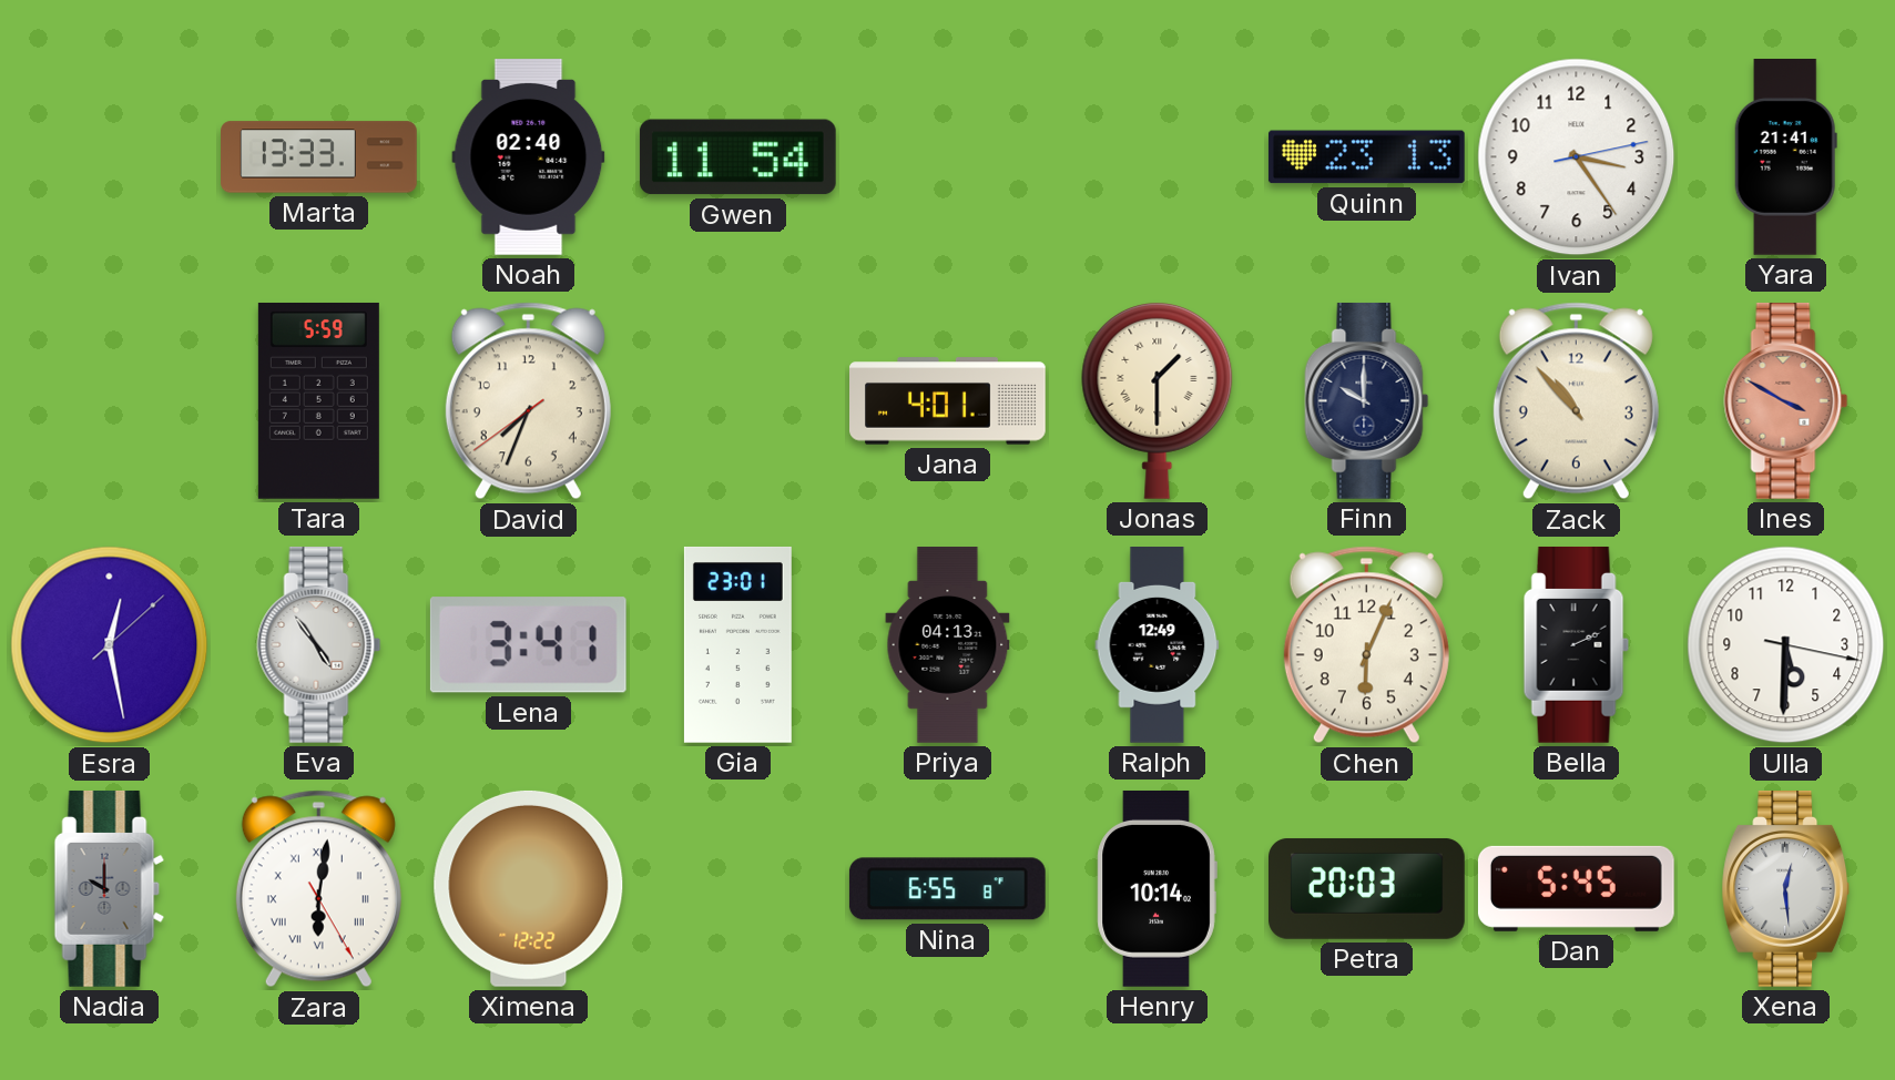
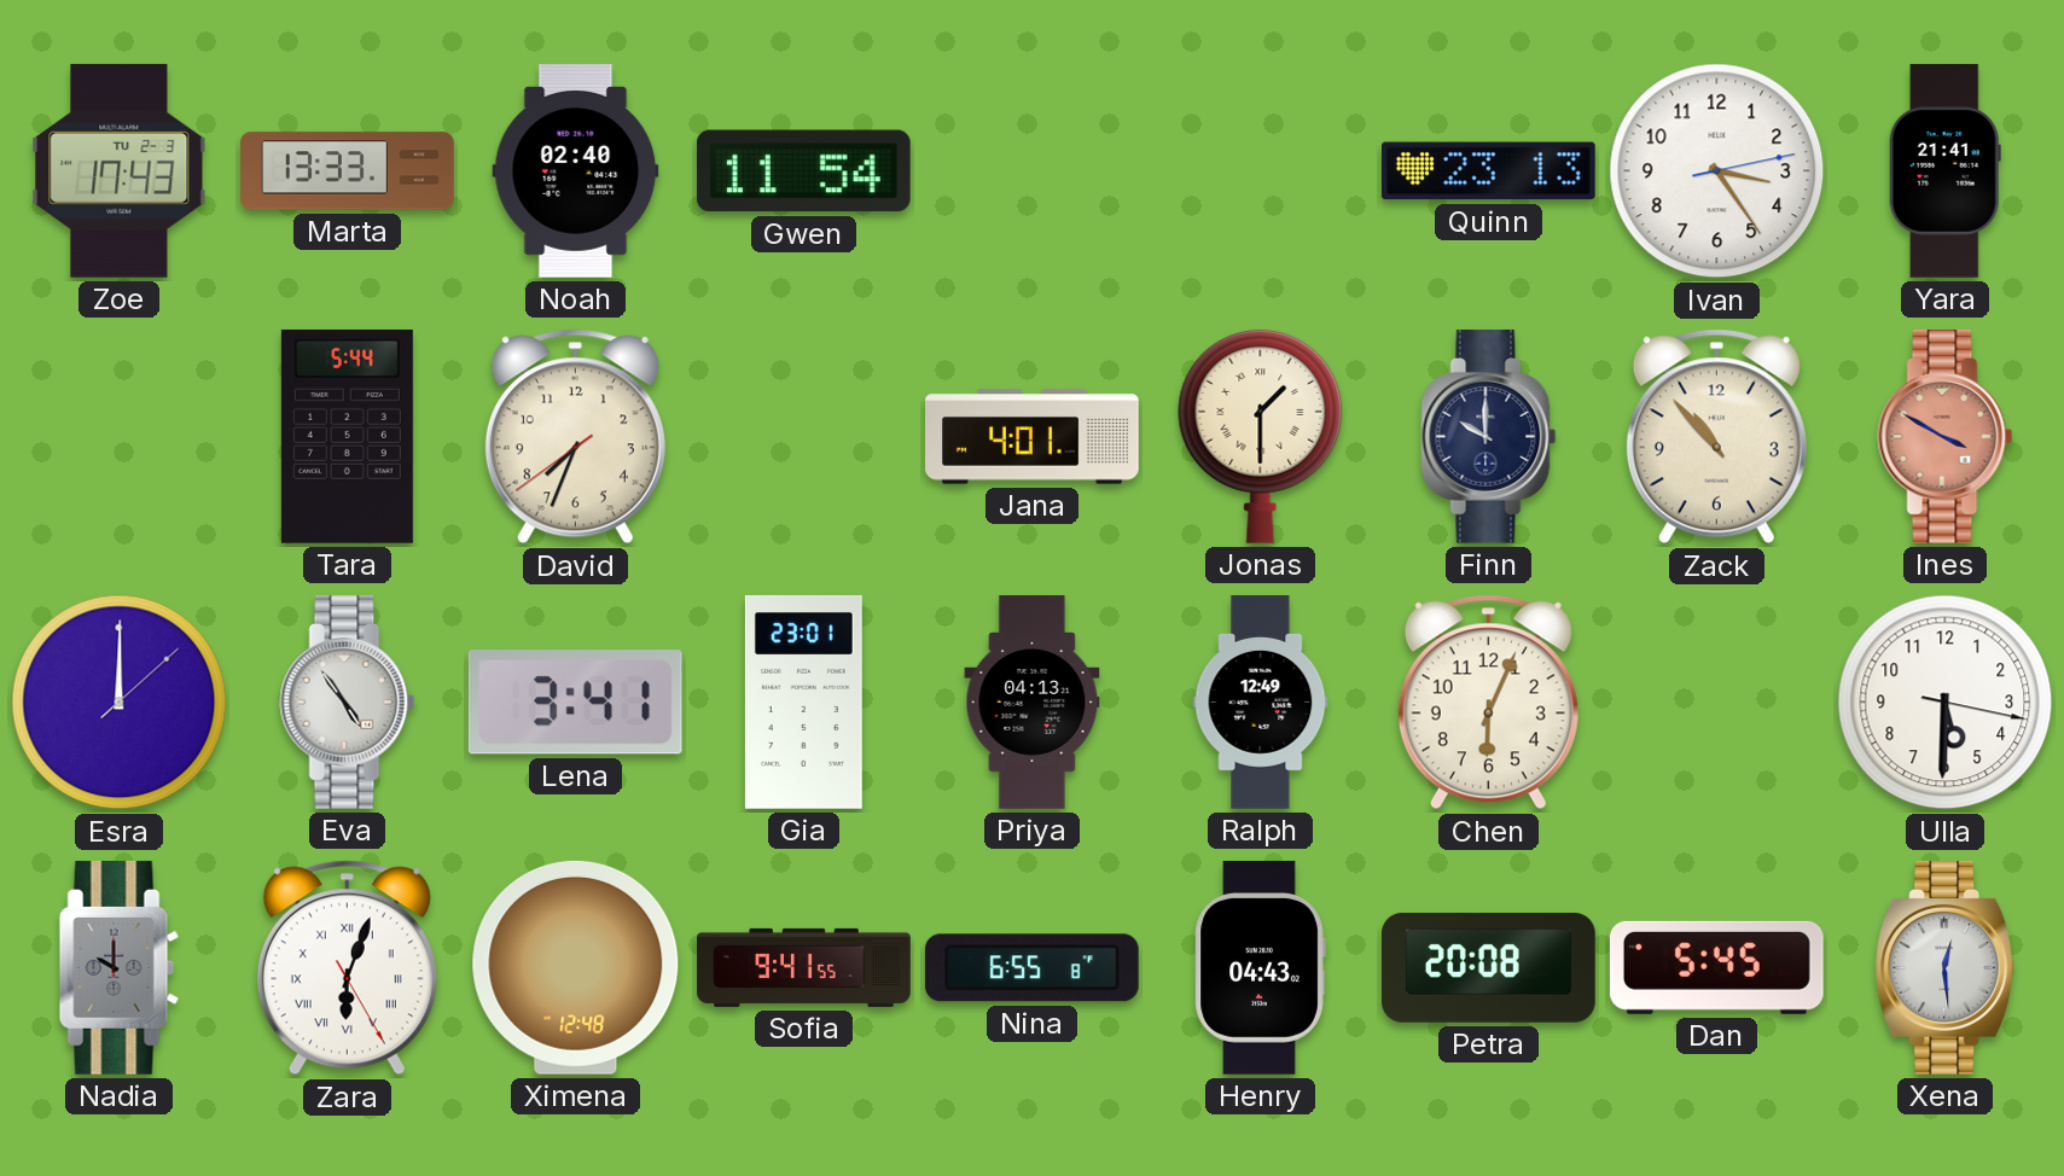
Zoe: none -> 17:43
Tara: 5:59 -> 5:44
Esra: 12:28 -> 12:00
Bella: 2:11 -> none
Zara: 6:01 -> 6:03
Ximena: 12:22 -> 12:48
Sofia: none -> 9:41
Henry: 10:14 -> 04:43
Petra: 20:03 -> 20:08
